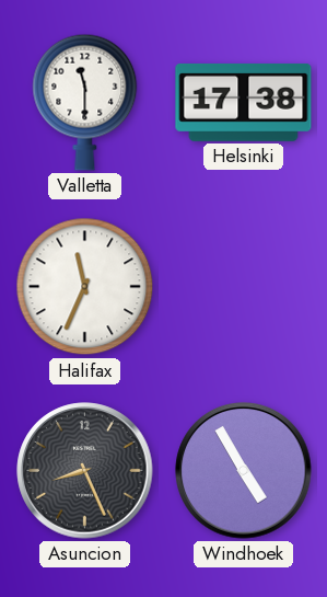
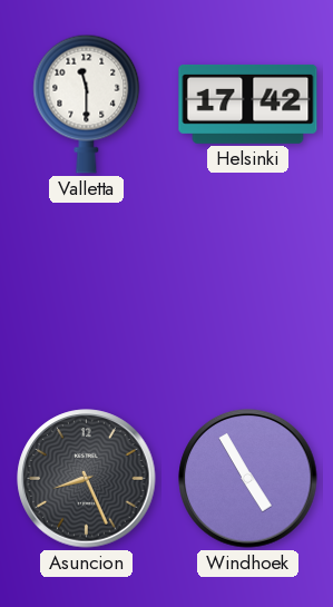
Helsinki: 17:38 -> 17:42
Halifax: 11:34 -> none
